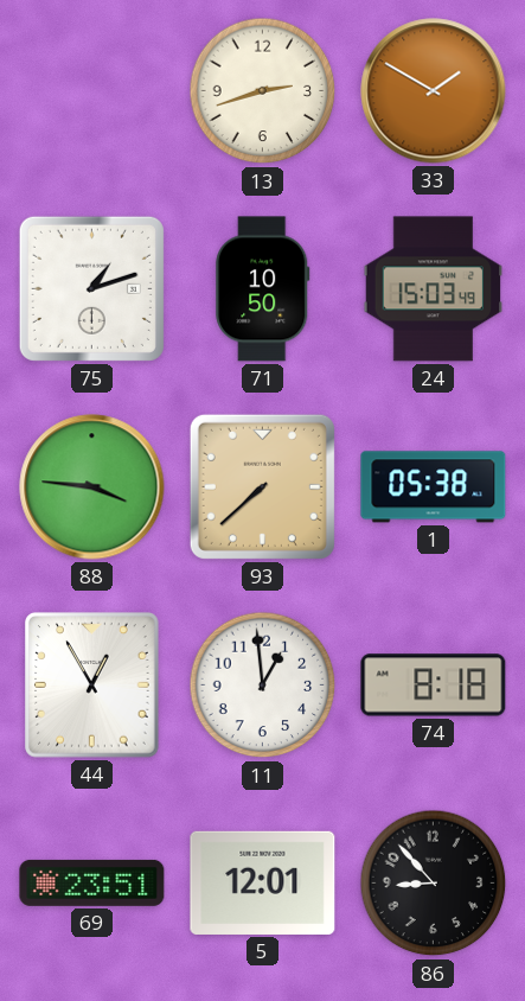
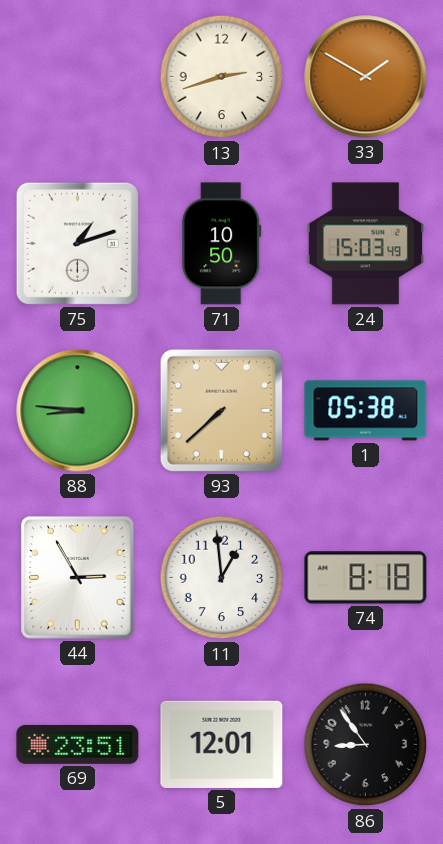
88: 3:46 -> 8:46
44: 12:55 -> 2:55
86: 8:53 -> 8:54
